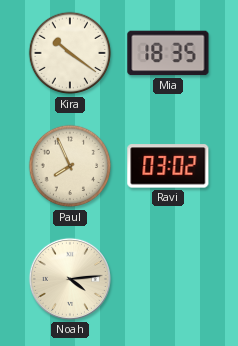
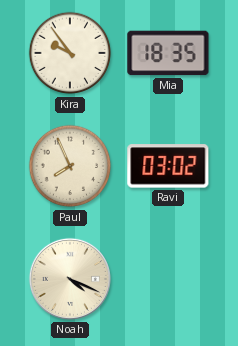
Kira: 10:21 -> 9:54
Noah: 4:14 -> 4:19
